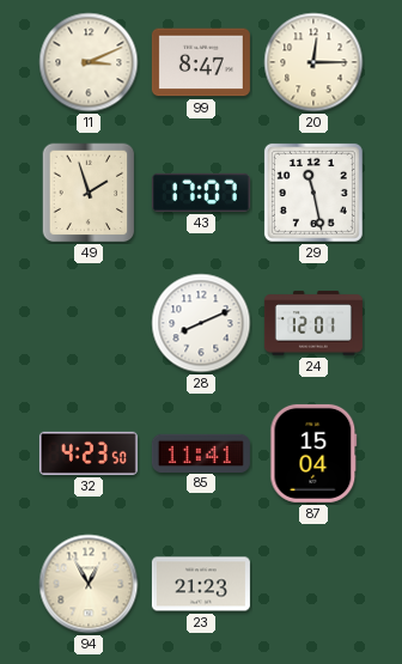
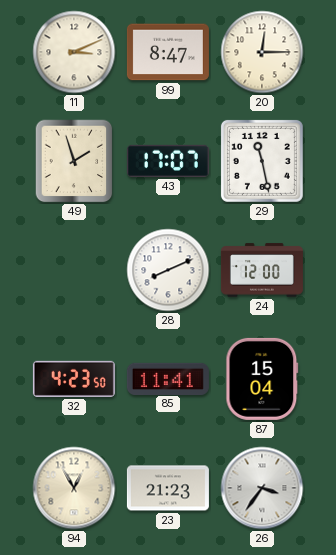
24: 12:01 -> 12:00
26: none -> 3:36
